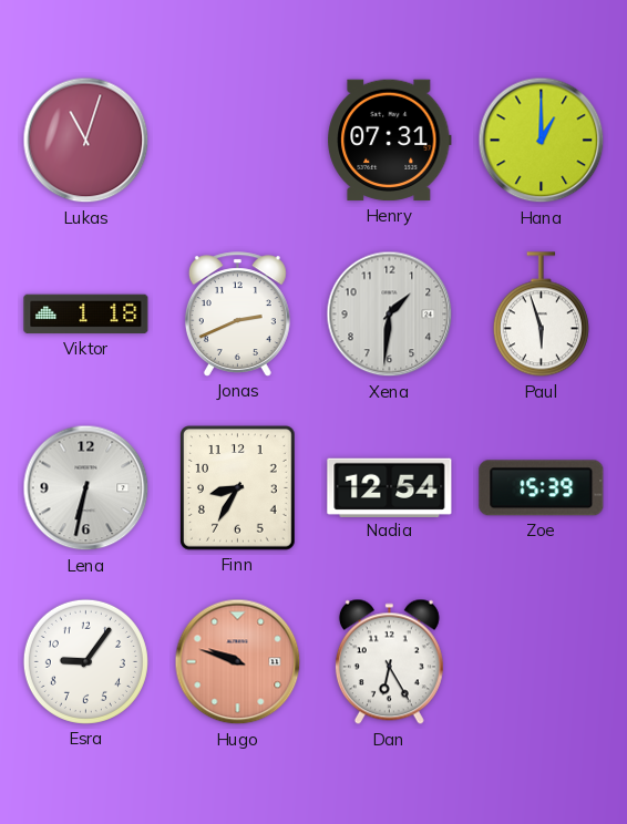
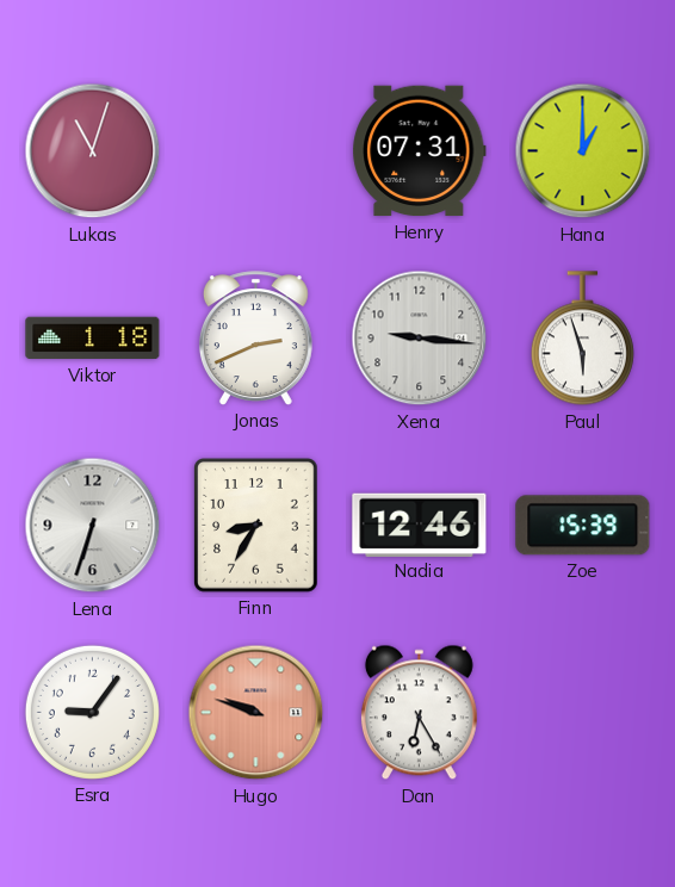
Xena: 1:31 -> 9:16
Lena: 6:32 -> 6:33
Nadia: 12:54 -> 12:46
